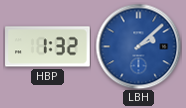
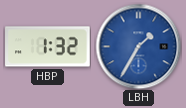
LBH: 2:08 -> 1:35
